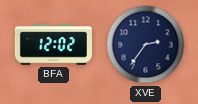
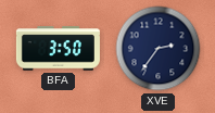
BFA: 12:02 -> 3:50
